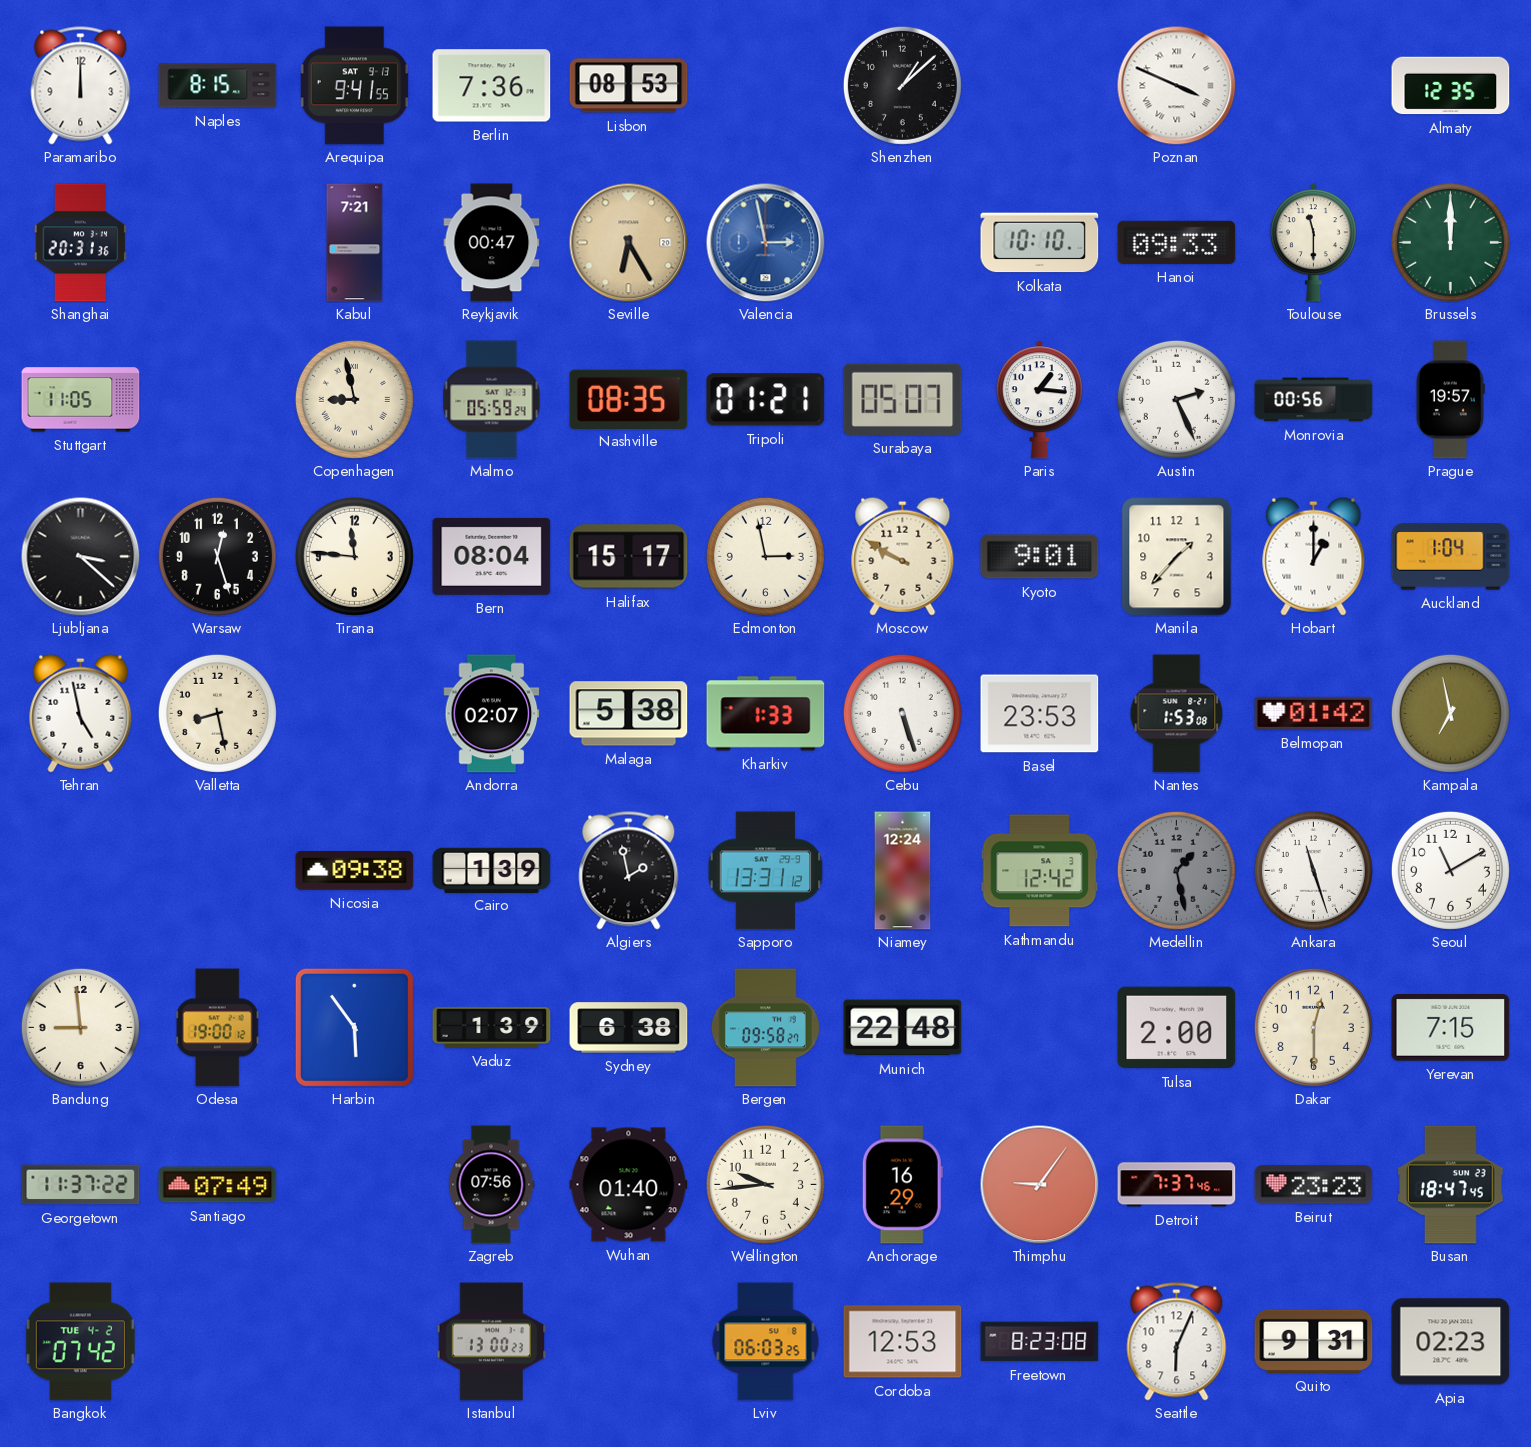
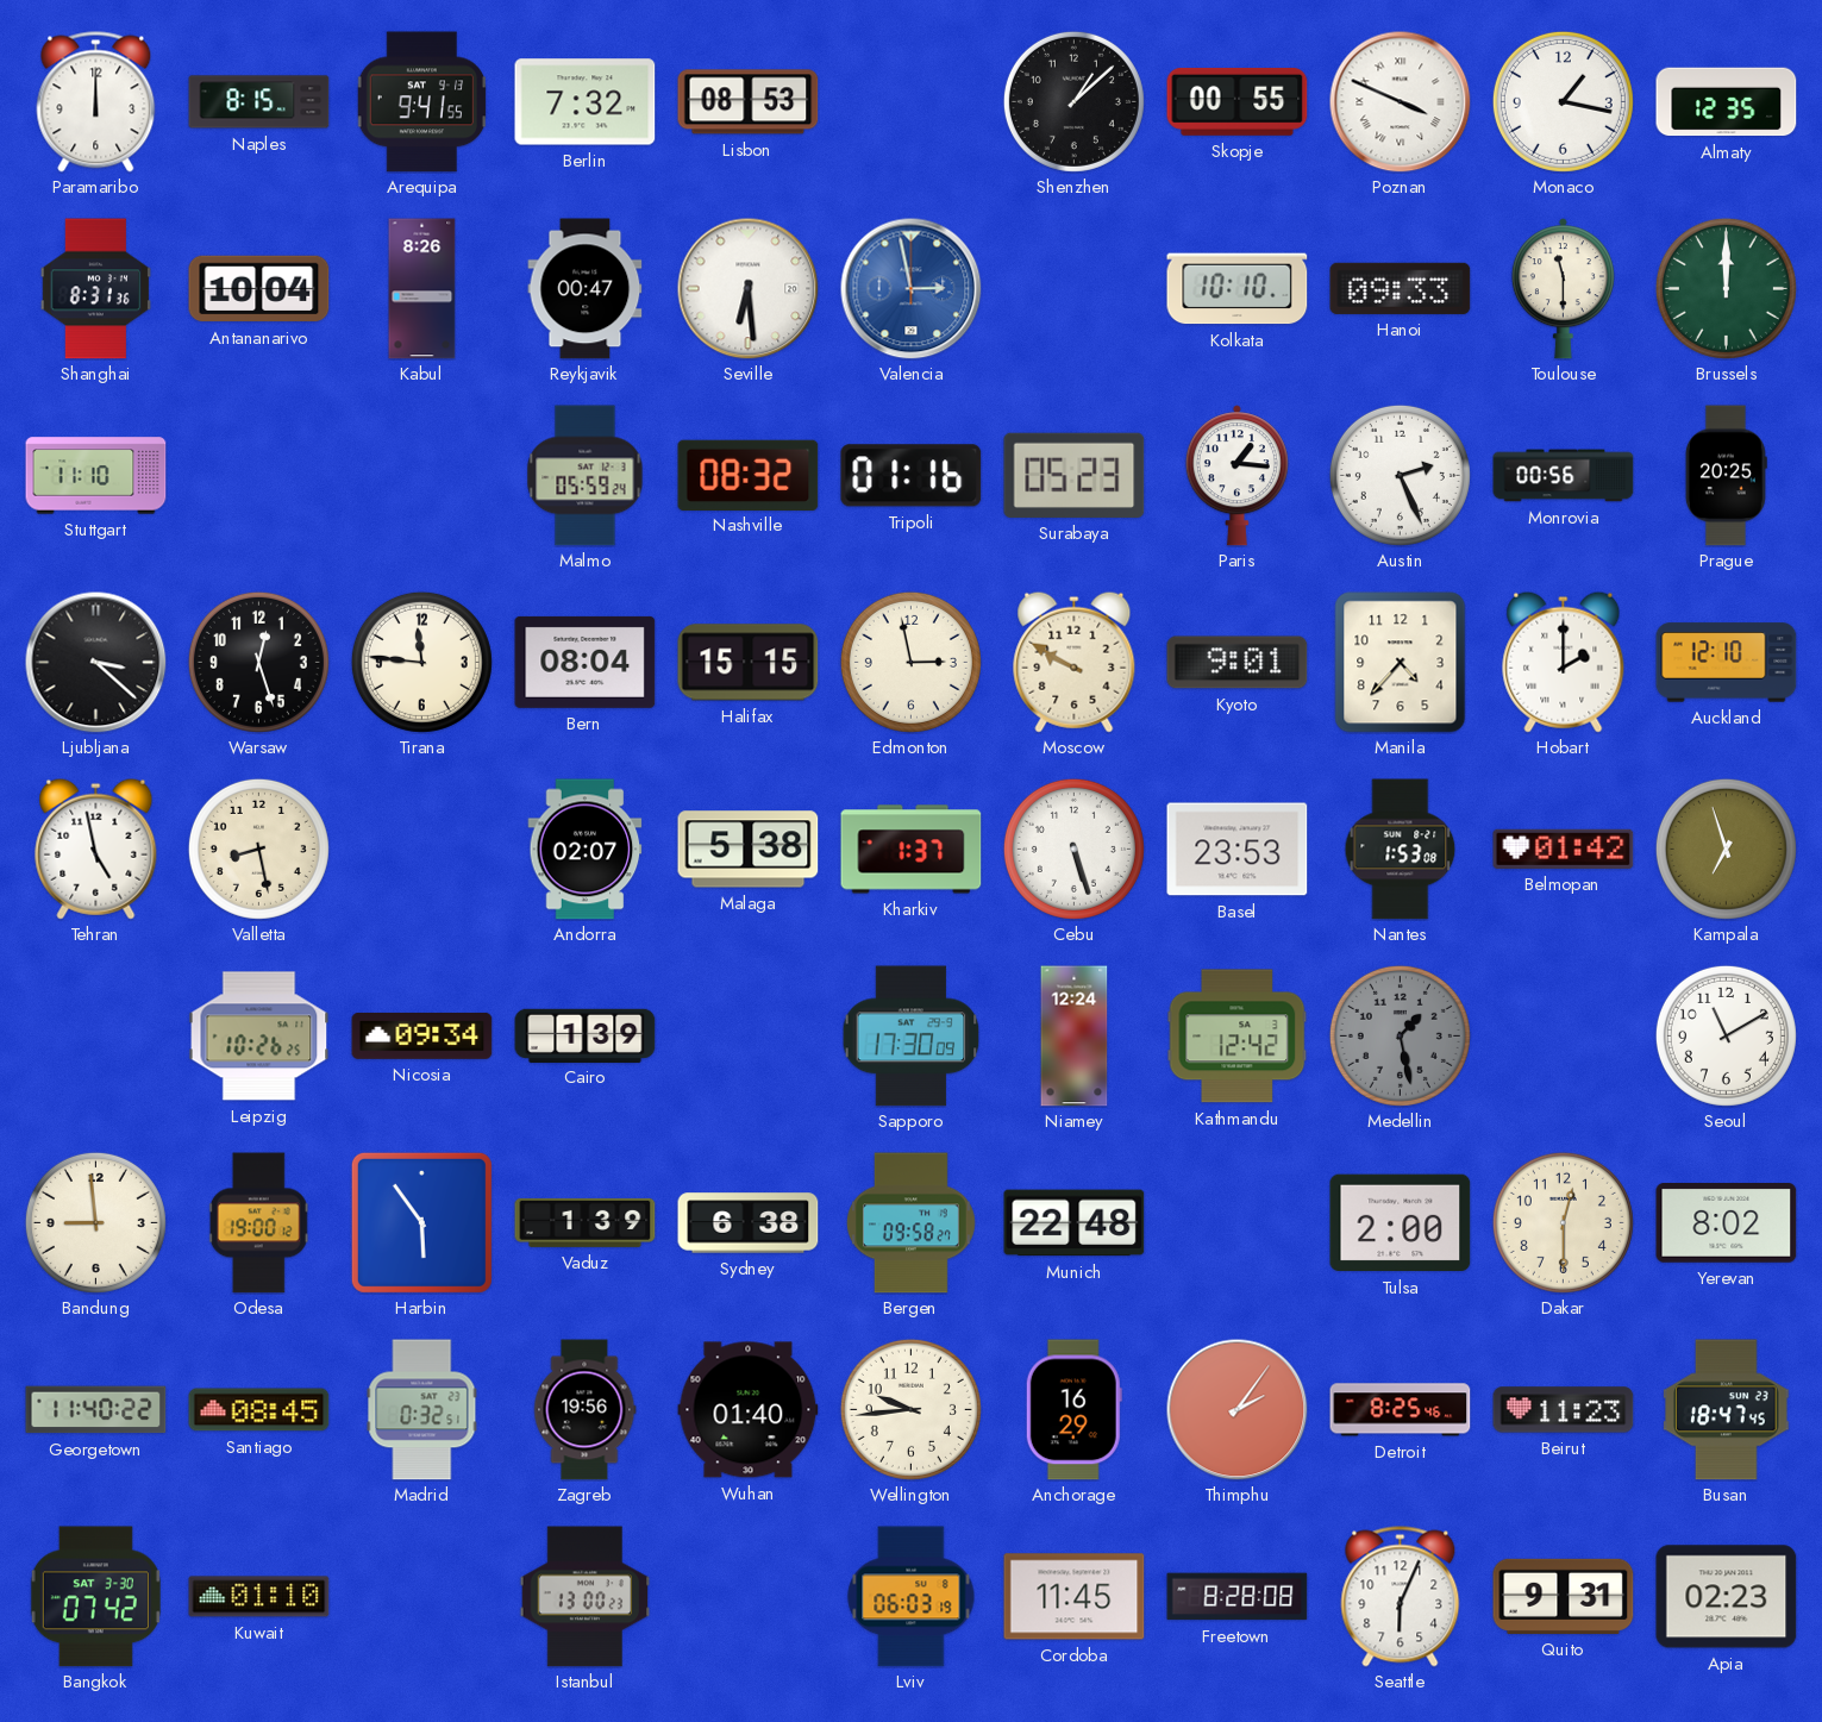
Berlin: 7:36 -> 7:32
Skopje: none -> 00:55
Monaco: none -> 1:17
Shanghai: 20:31 -> 8:31
Antananarivo: none -> 10:04
Kabul: 7:21 -> 8:26
Seville: 6:25 -> 6:29
Seville dial: champagne -> white
Stuttgart: 11:05 -> 11:10
Copenhagen: 8:58 -> none
Nashville: 08:35 -> 08:32
Tripoli: 01:21 -> 01:16
Surabaya: 05:07 -> 05:23
Prague: 19:57 -> 20:25
Halifax: 15:17 -> 15:15
Manila: 1:37 -> 4:37
Hobart: 1:00 -> 2:00
Auckland: 1:04 -> 12:10
Kharkiv: 1:33 -> 1:37
Kampala: 6:58 -> 6:57
Leipzig: none -> 10:26
Nicosia: 09:38 -> 09:34
Algiers: 1:58 -> none
Sapporo: 13:31 -> 17:30
Ankara: 11:27 -> none
Yerevan: 7:15 -> 8:02
Georgetown: 11:37 -> 11:40
Santiago: 07:49 -> 08:45
Madrid: none -> 0:32
Zagreb: 07:56 -> 19:56
Thimphu: 9:06 -> 2:06
Detroit: 7:37 -> 8:25
Beirut: 23:23 -> 11:23
Bangkok date: TUE 4-2 -> SAT 3-30
Kuwait: none -> 01:10
Lviv: 06:03:25 -> 06:03:19
Cordoba: 12:53 -> 11:45
Freetown: 8:23 -> 8:28
